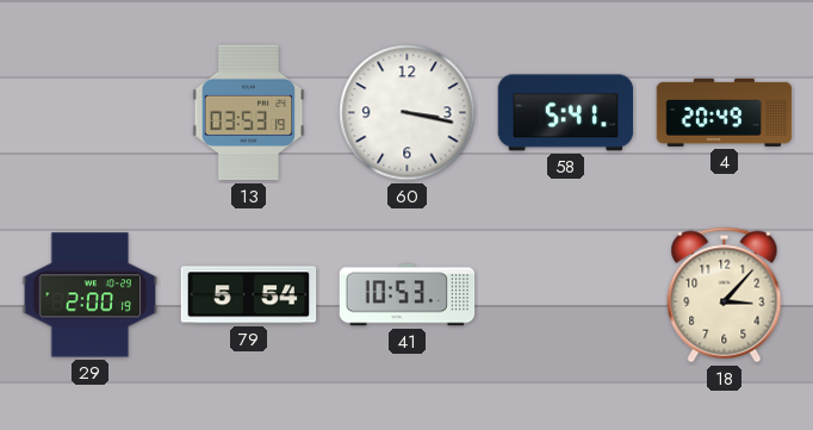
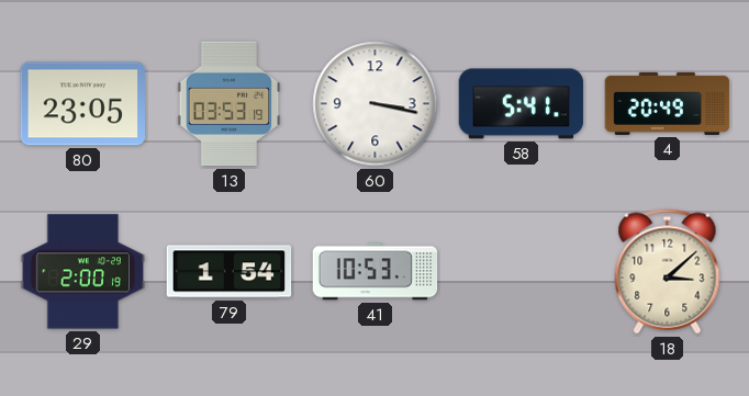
80: none -> 23:05
79: 5:54 -> 1:54
18: 3:07 -> 3:08
